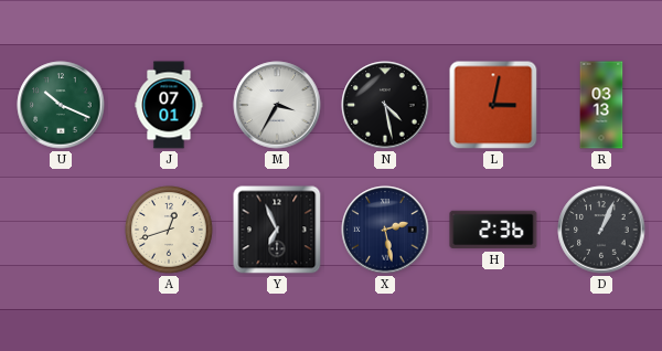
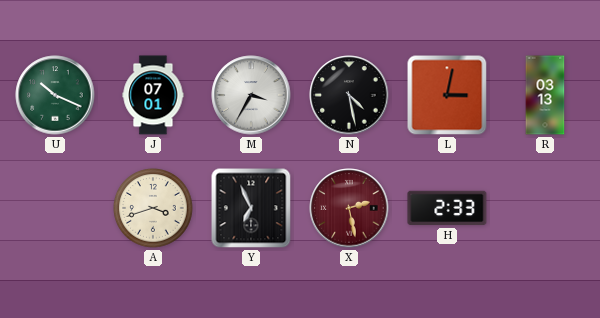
A: 12:42 -> 3:42
X dial: navy -> burgundy
H: 2:36 -> 2:33
D: 1:04 -> none
